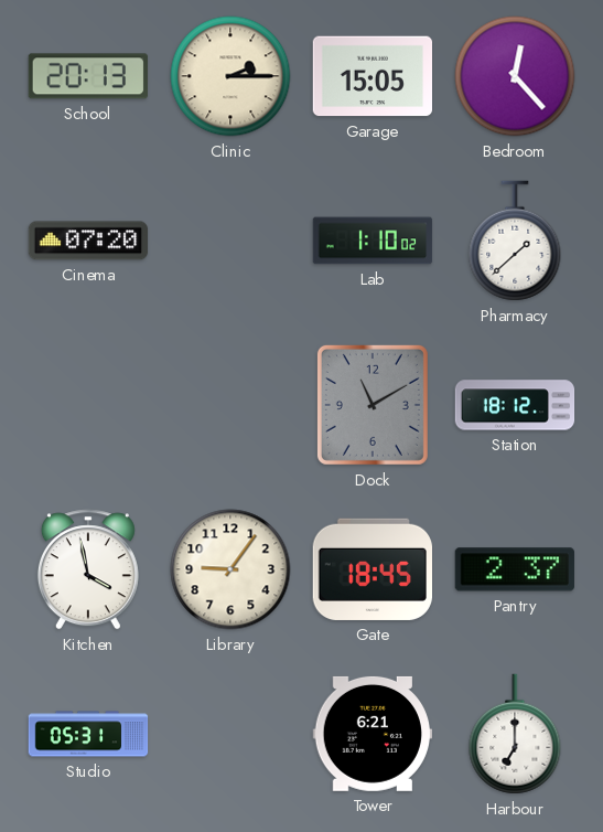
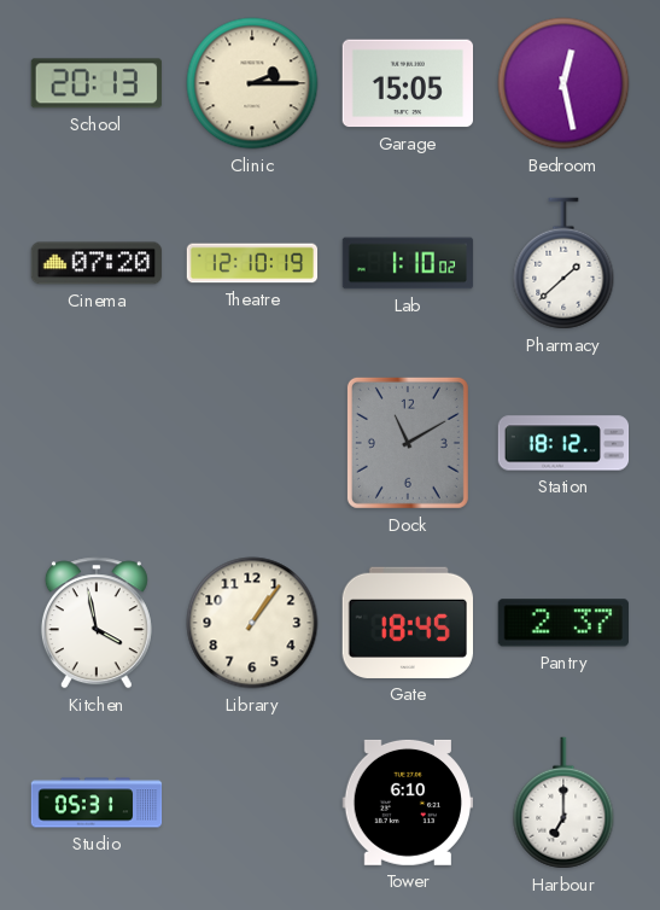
Bedroom: 12:23 -> 12:28
Theatre: none -> 12:10
Library: 9:06 -> 1:06
Tower: 6:21 -> 6:10
